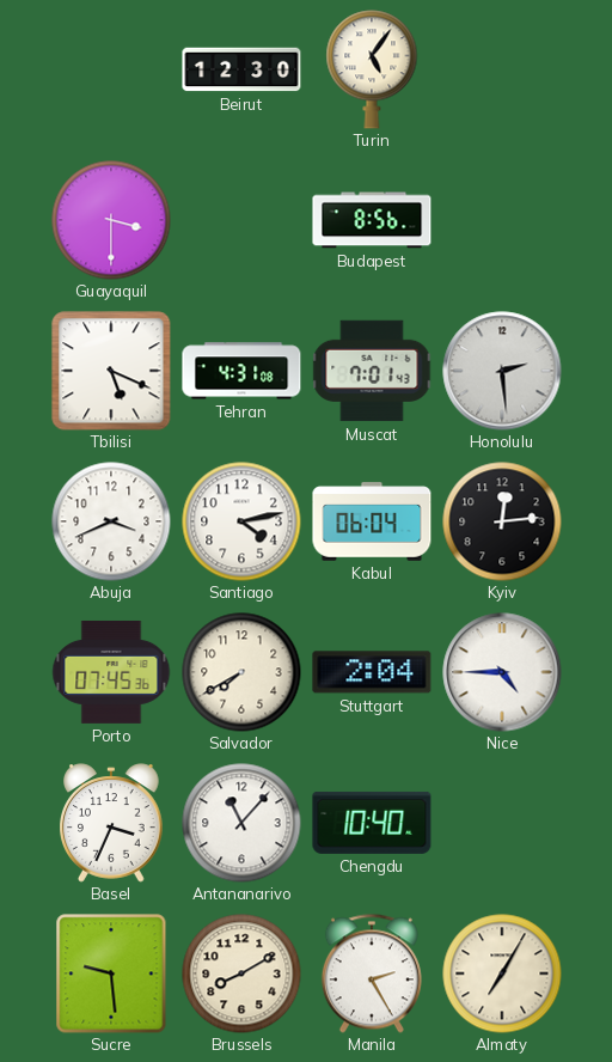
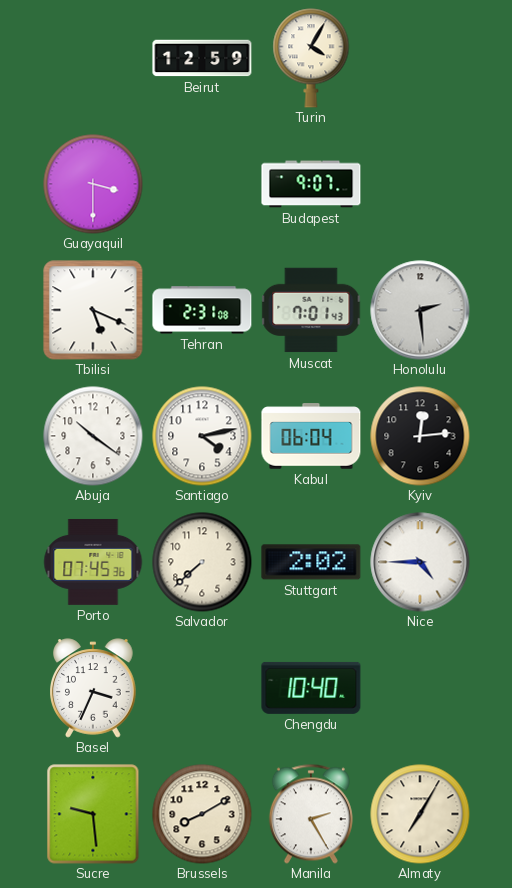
Beirut: 12:30 -> 12:59
Turin: 5:06 -> 4:05
Budapest: 8:56 -> 9:07
Tehran: 4:31 -> 2:31
Abuja: 3:41 -> 10:21
Salvador: 7:40 -> 7:38
Stuttgart: 2:04 -> 2:02
Antananarivo: 11:07 -> none
